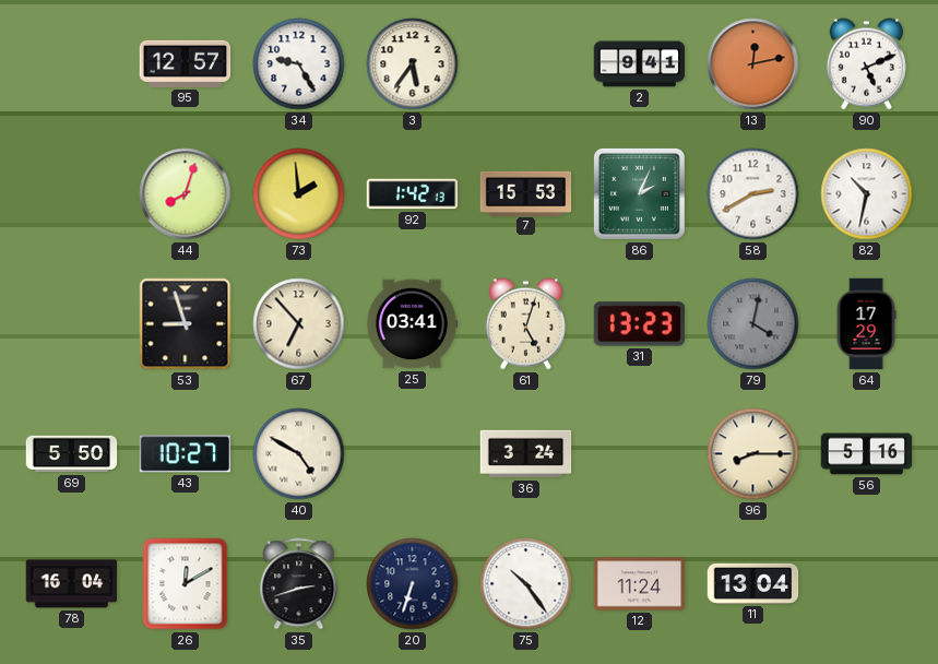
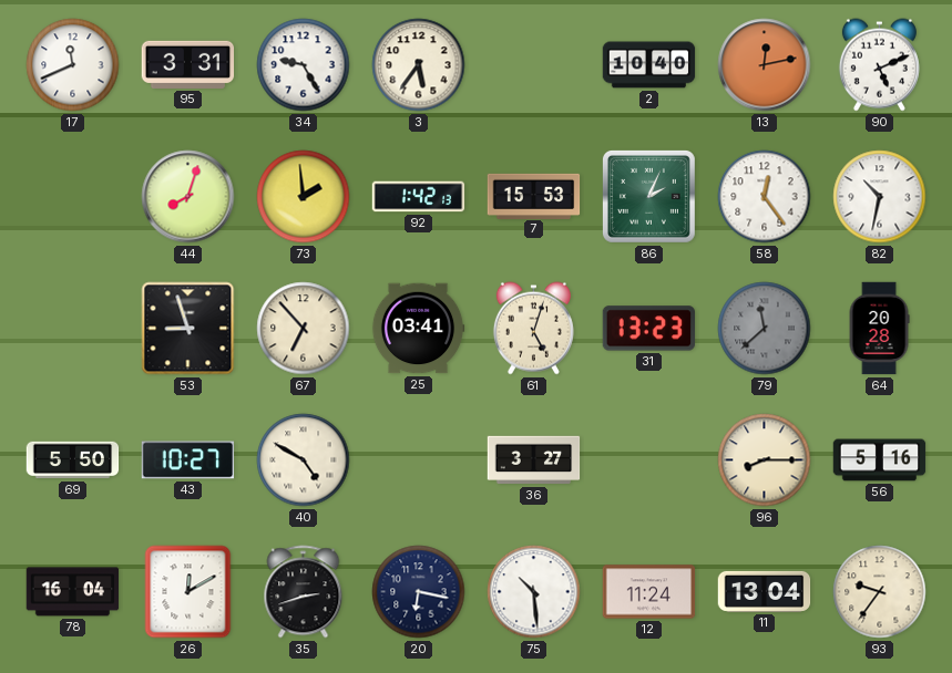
17: none -> 11:41
95: 12:57 -> 3:31
2: 9:41 -> 10:40
58: 2:40 -> 12:24
79: 4:02 -> 11:38
64: 17:29 -> 20:28
36: 3:24 -> 3:27
20: 6:33 -> 6:17
75: 10:24 -> 10:29
93: none -> 9:36
